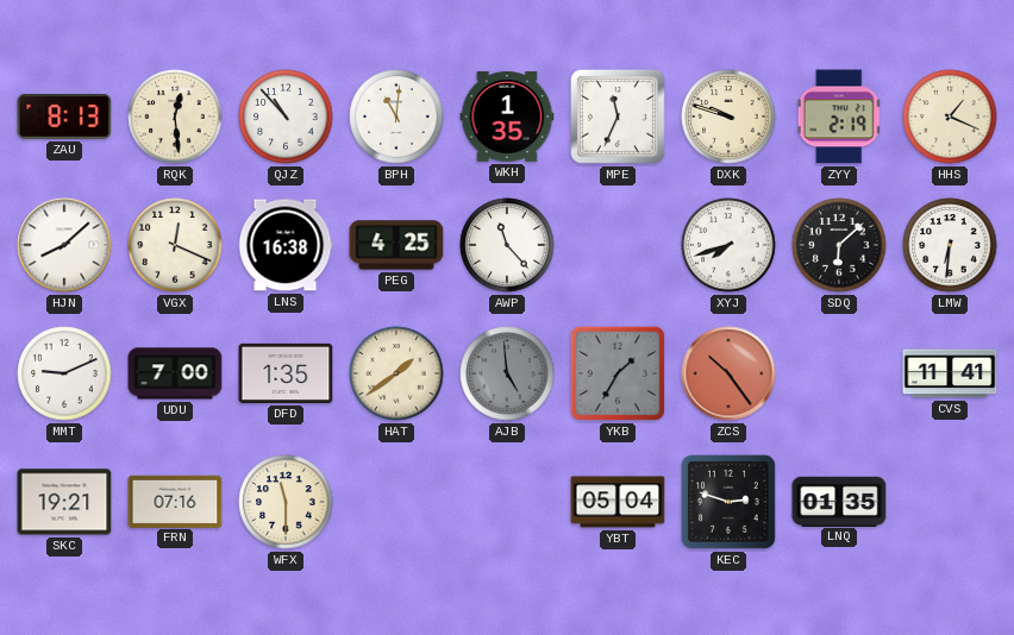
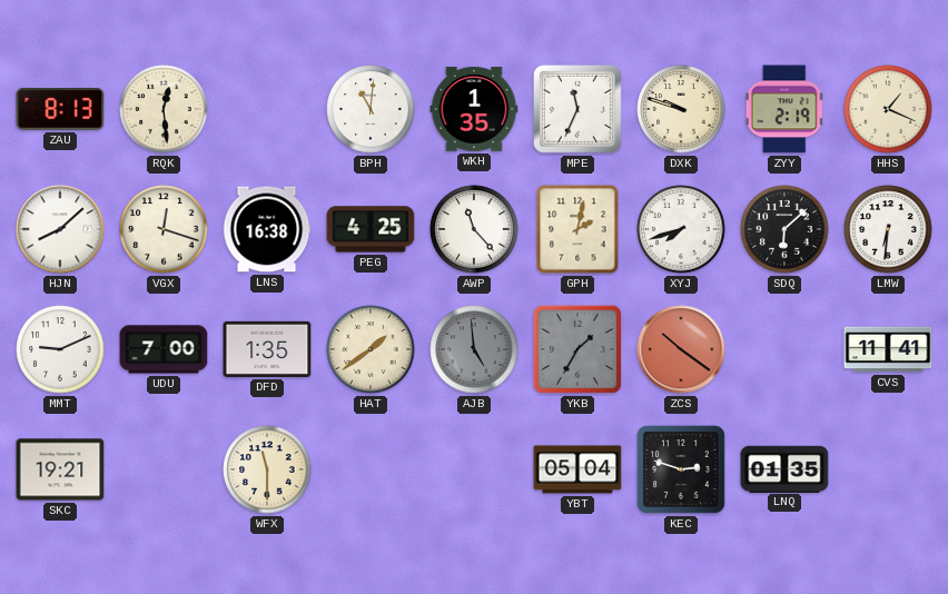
QJZ: 10:53 -> none
VGX: 12:19 -> 12:18
GPH: none -> 2:02
ZCS: 10:24 -> 10:21
FRN: 07:16 -> none
